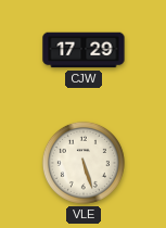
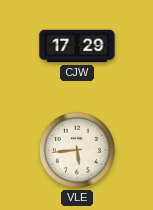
VLE: 5:27 -> 5:44
